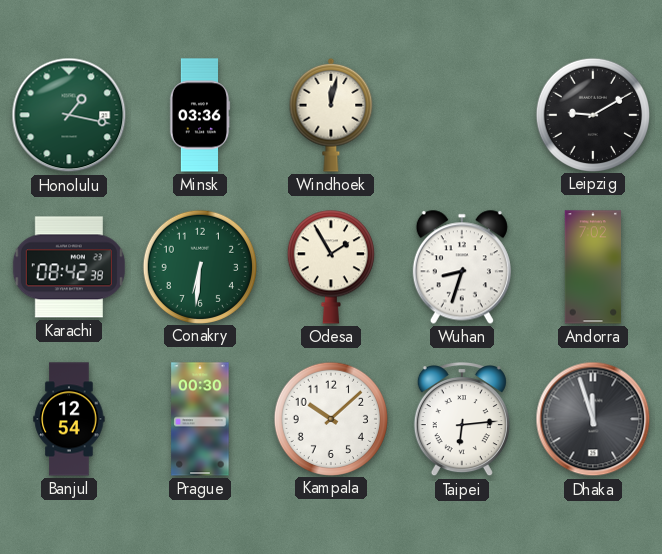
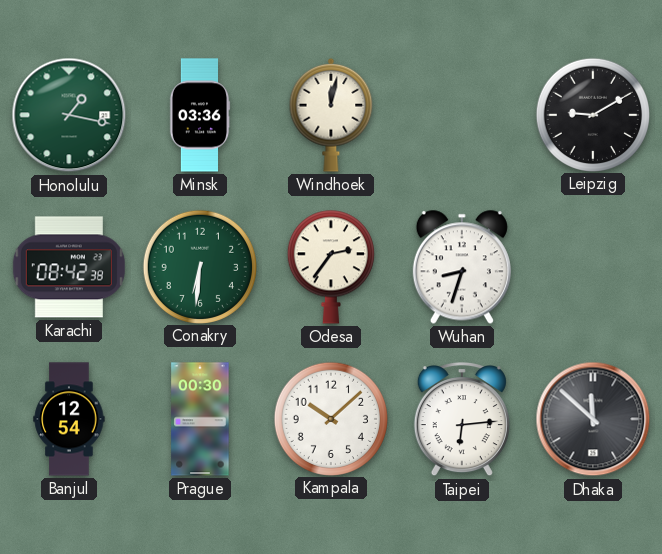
Odesa: 1:55 -> 2:36
Andorra: 7:02 -> none
Dhaka: 11:57 -> 11:52
